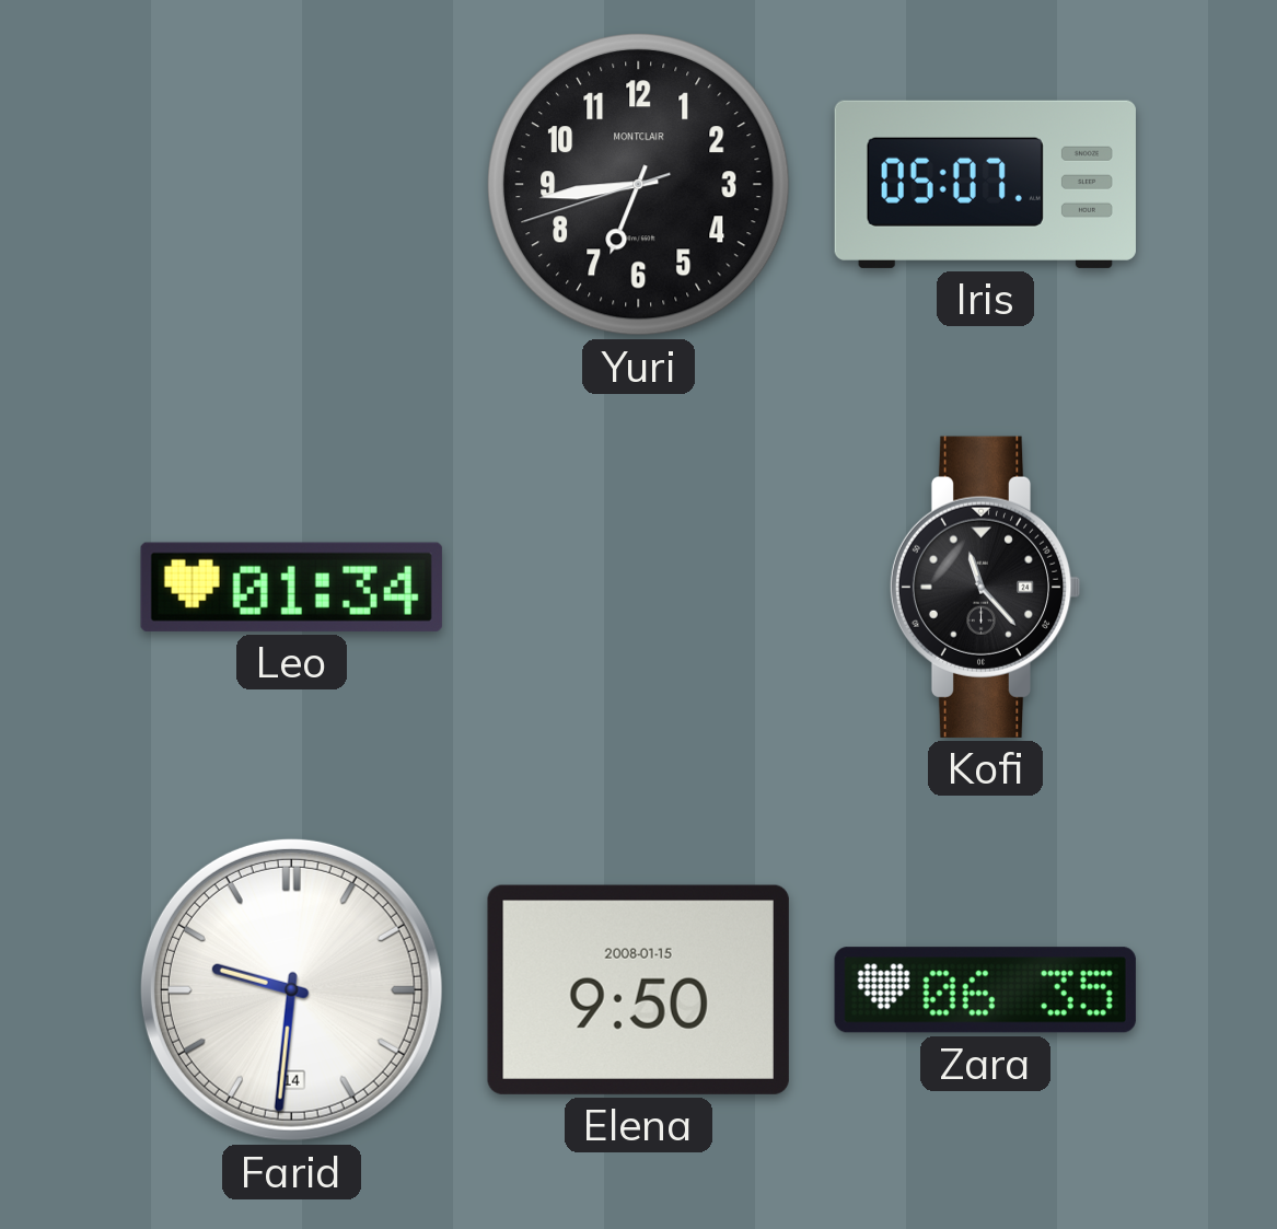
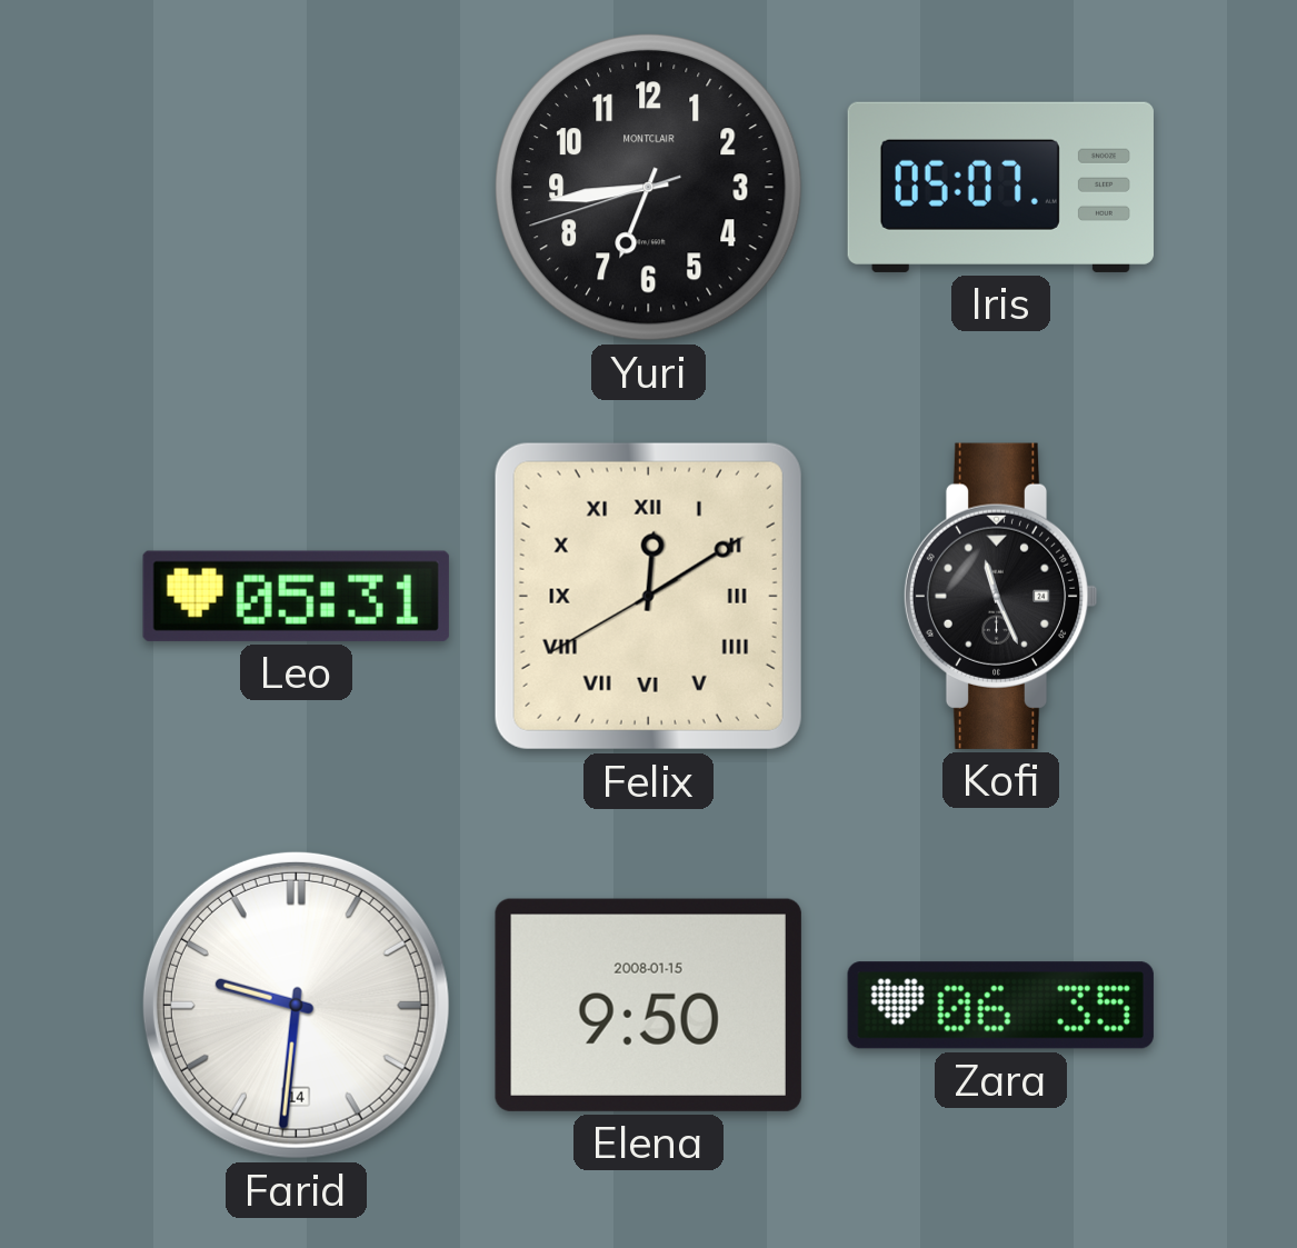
Leo: 01:34 -> 05:31
Felix: none -> 12:09
Kofi: 11:23 -> 11:26
